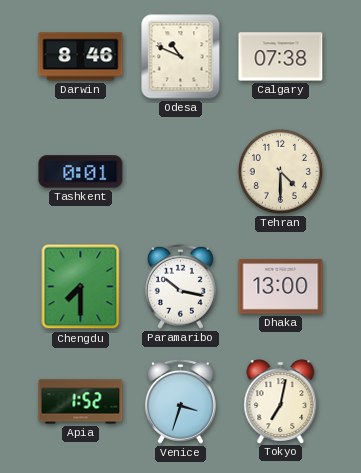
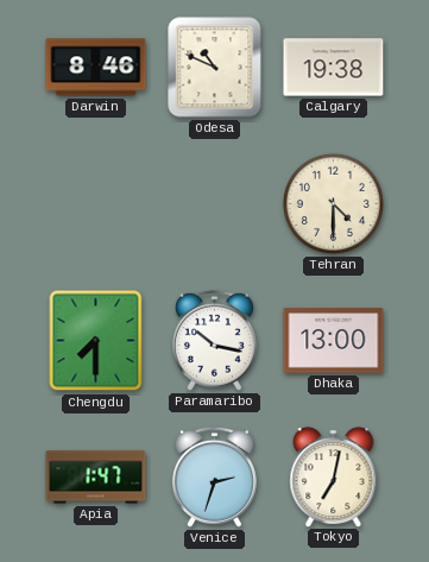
Calgary: 07:38 -> 19:38
Tashkent: 0:01 -> none
Apia: 1:52 -> 1:47
Venice: 3:33 -> 2:33
